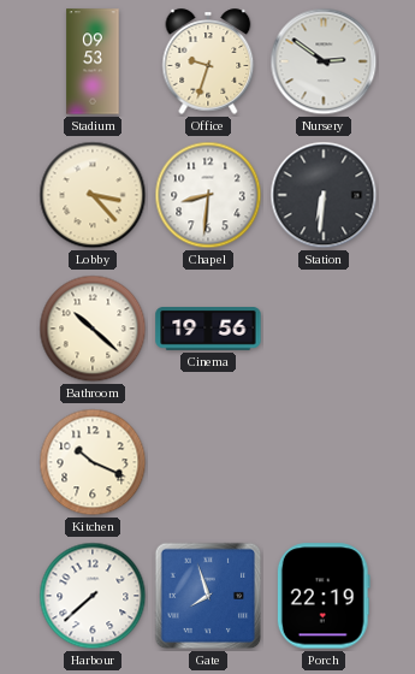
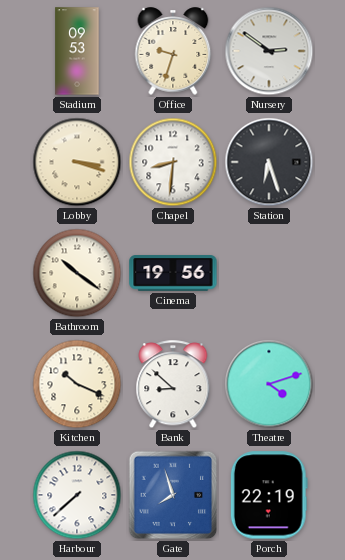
Lobby: 3:23 -> 3:18
Station: 6:31 -> 6:27
Bathroom: 10:22 -> 10:21
Bank: none -> 8:52
Theatre: none -> 4:12
